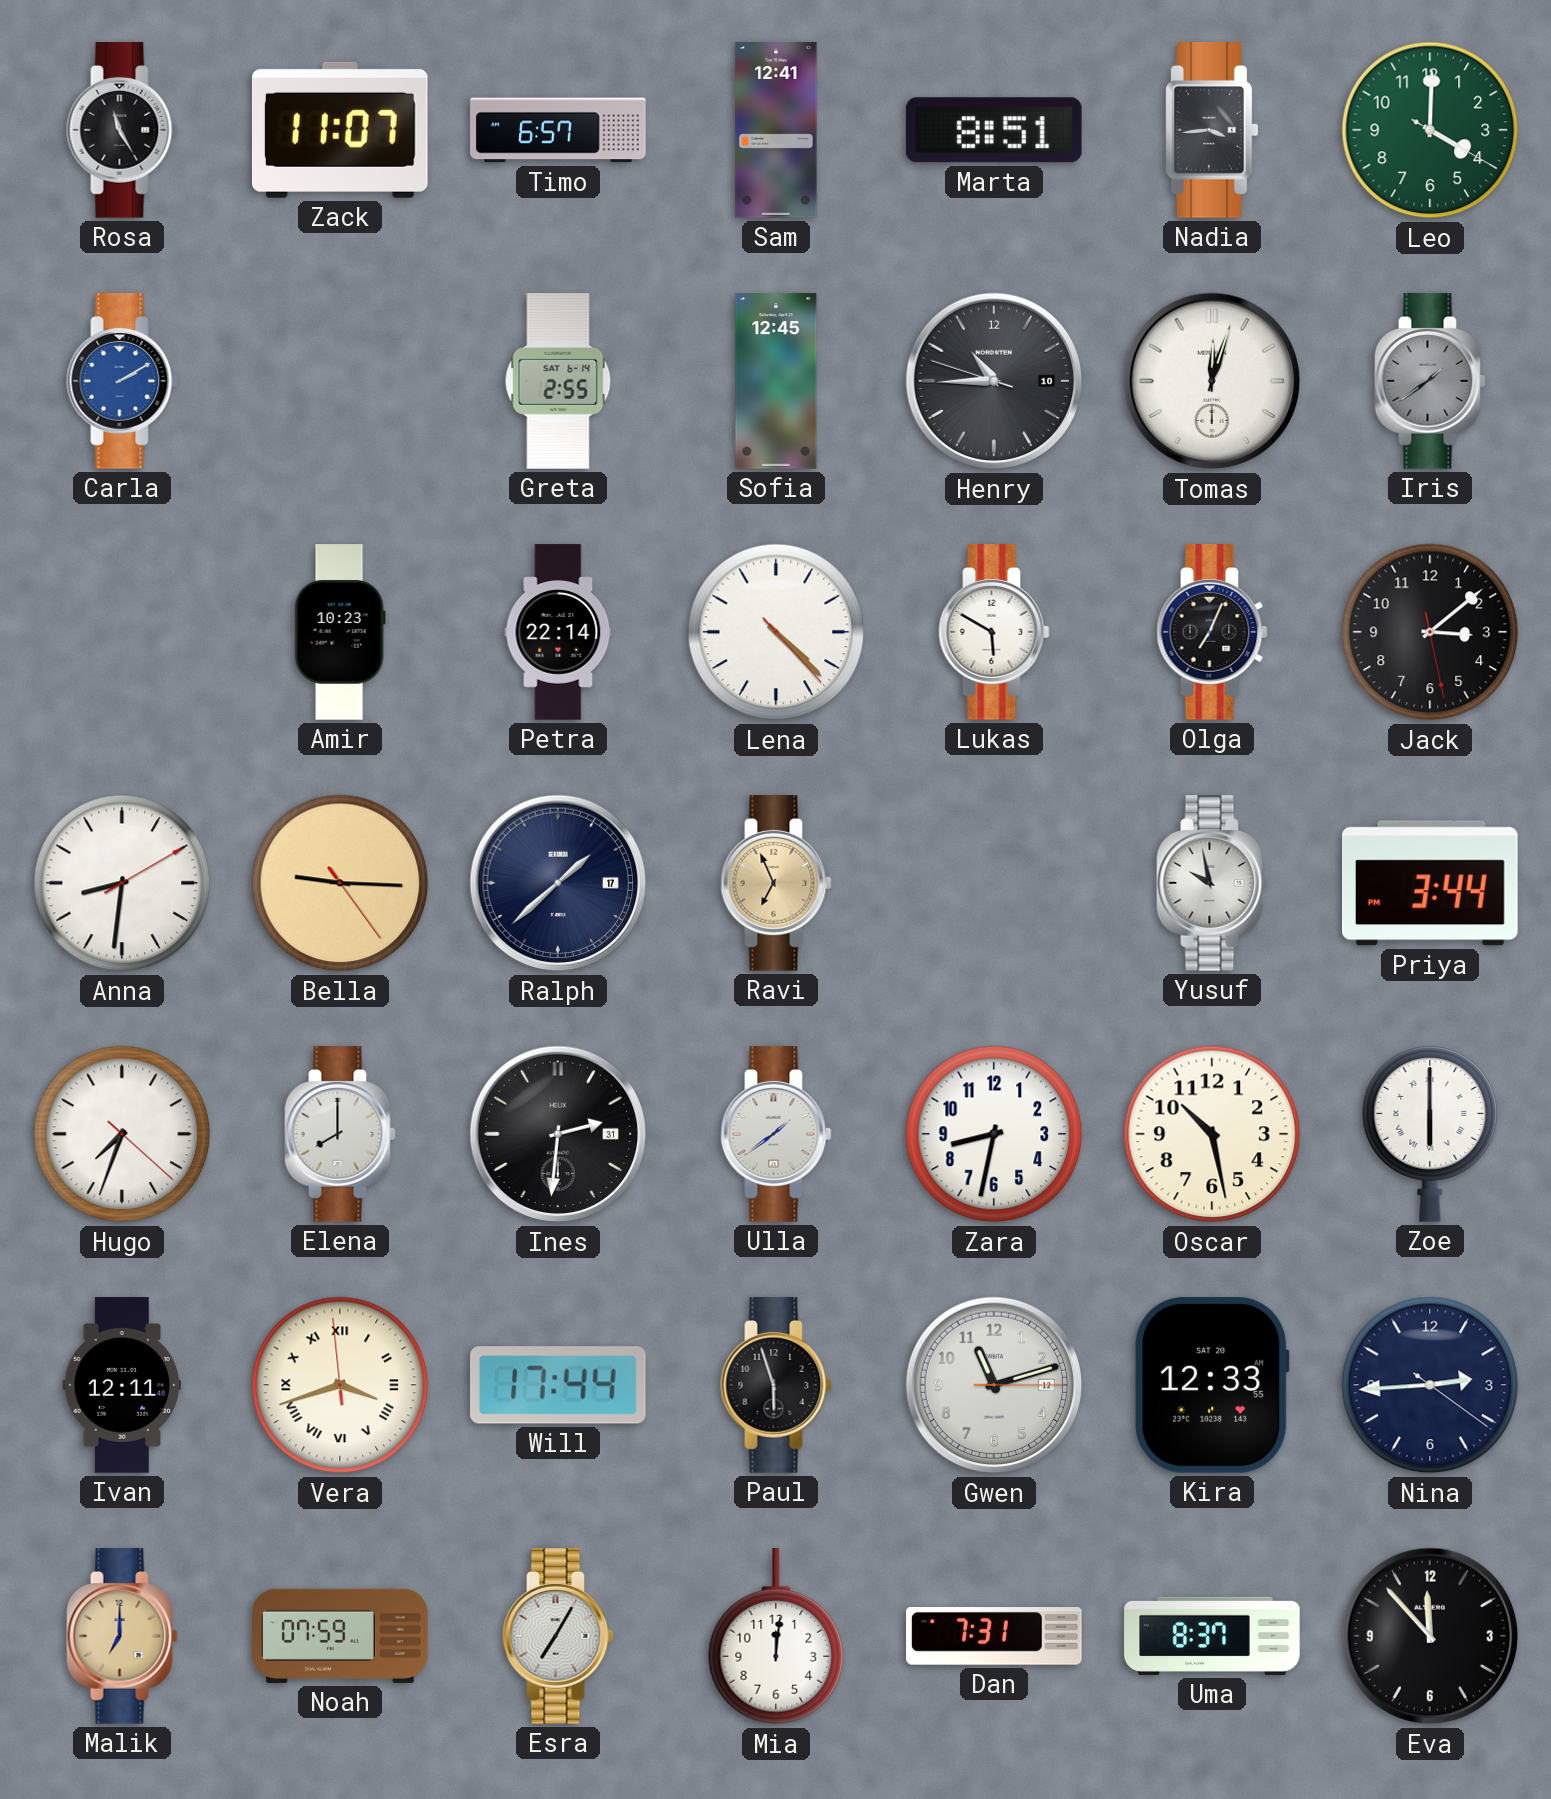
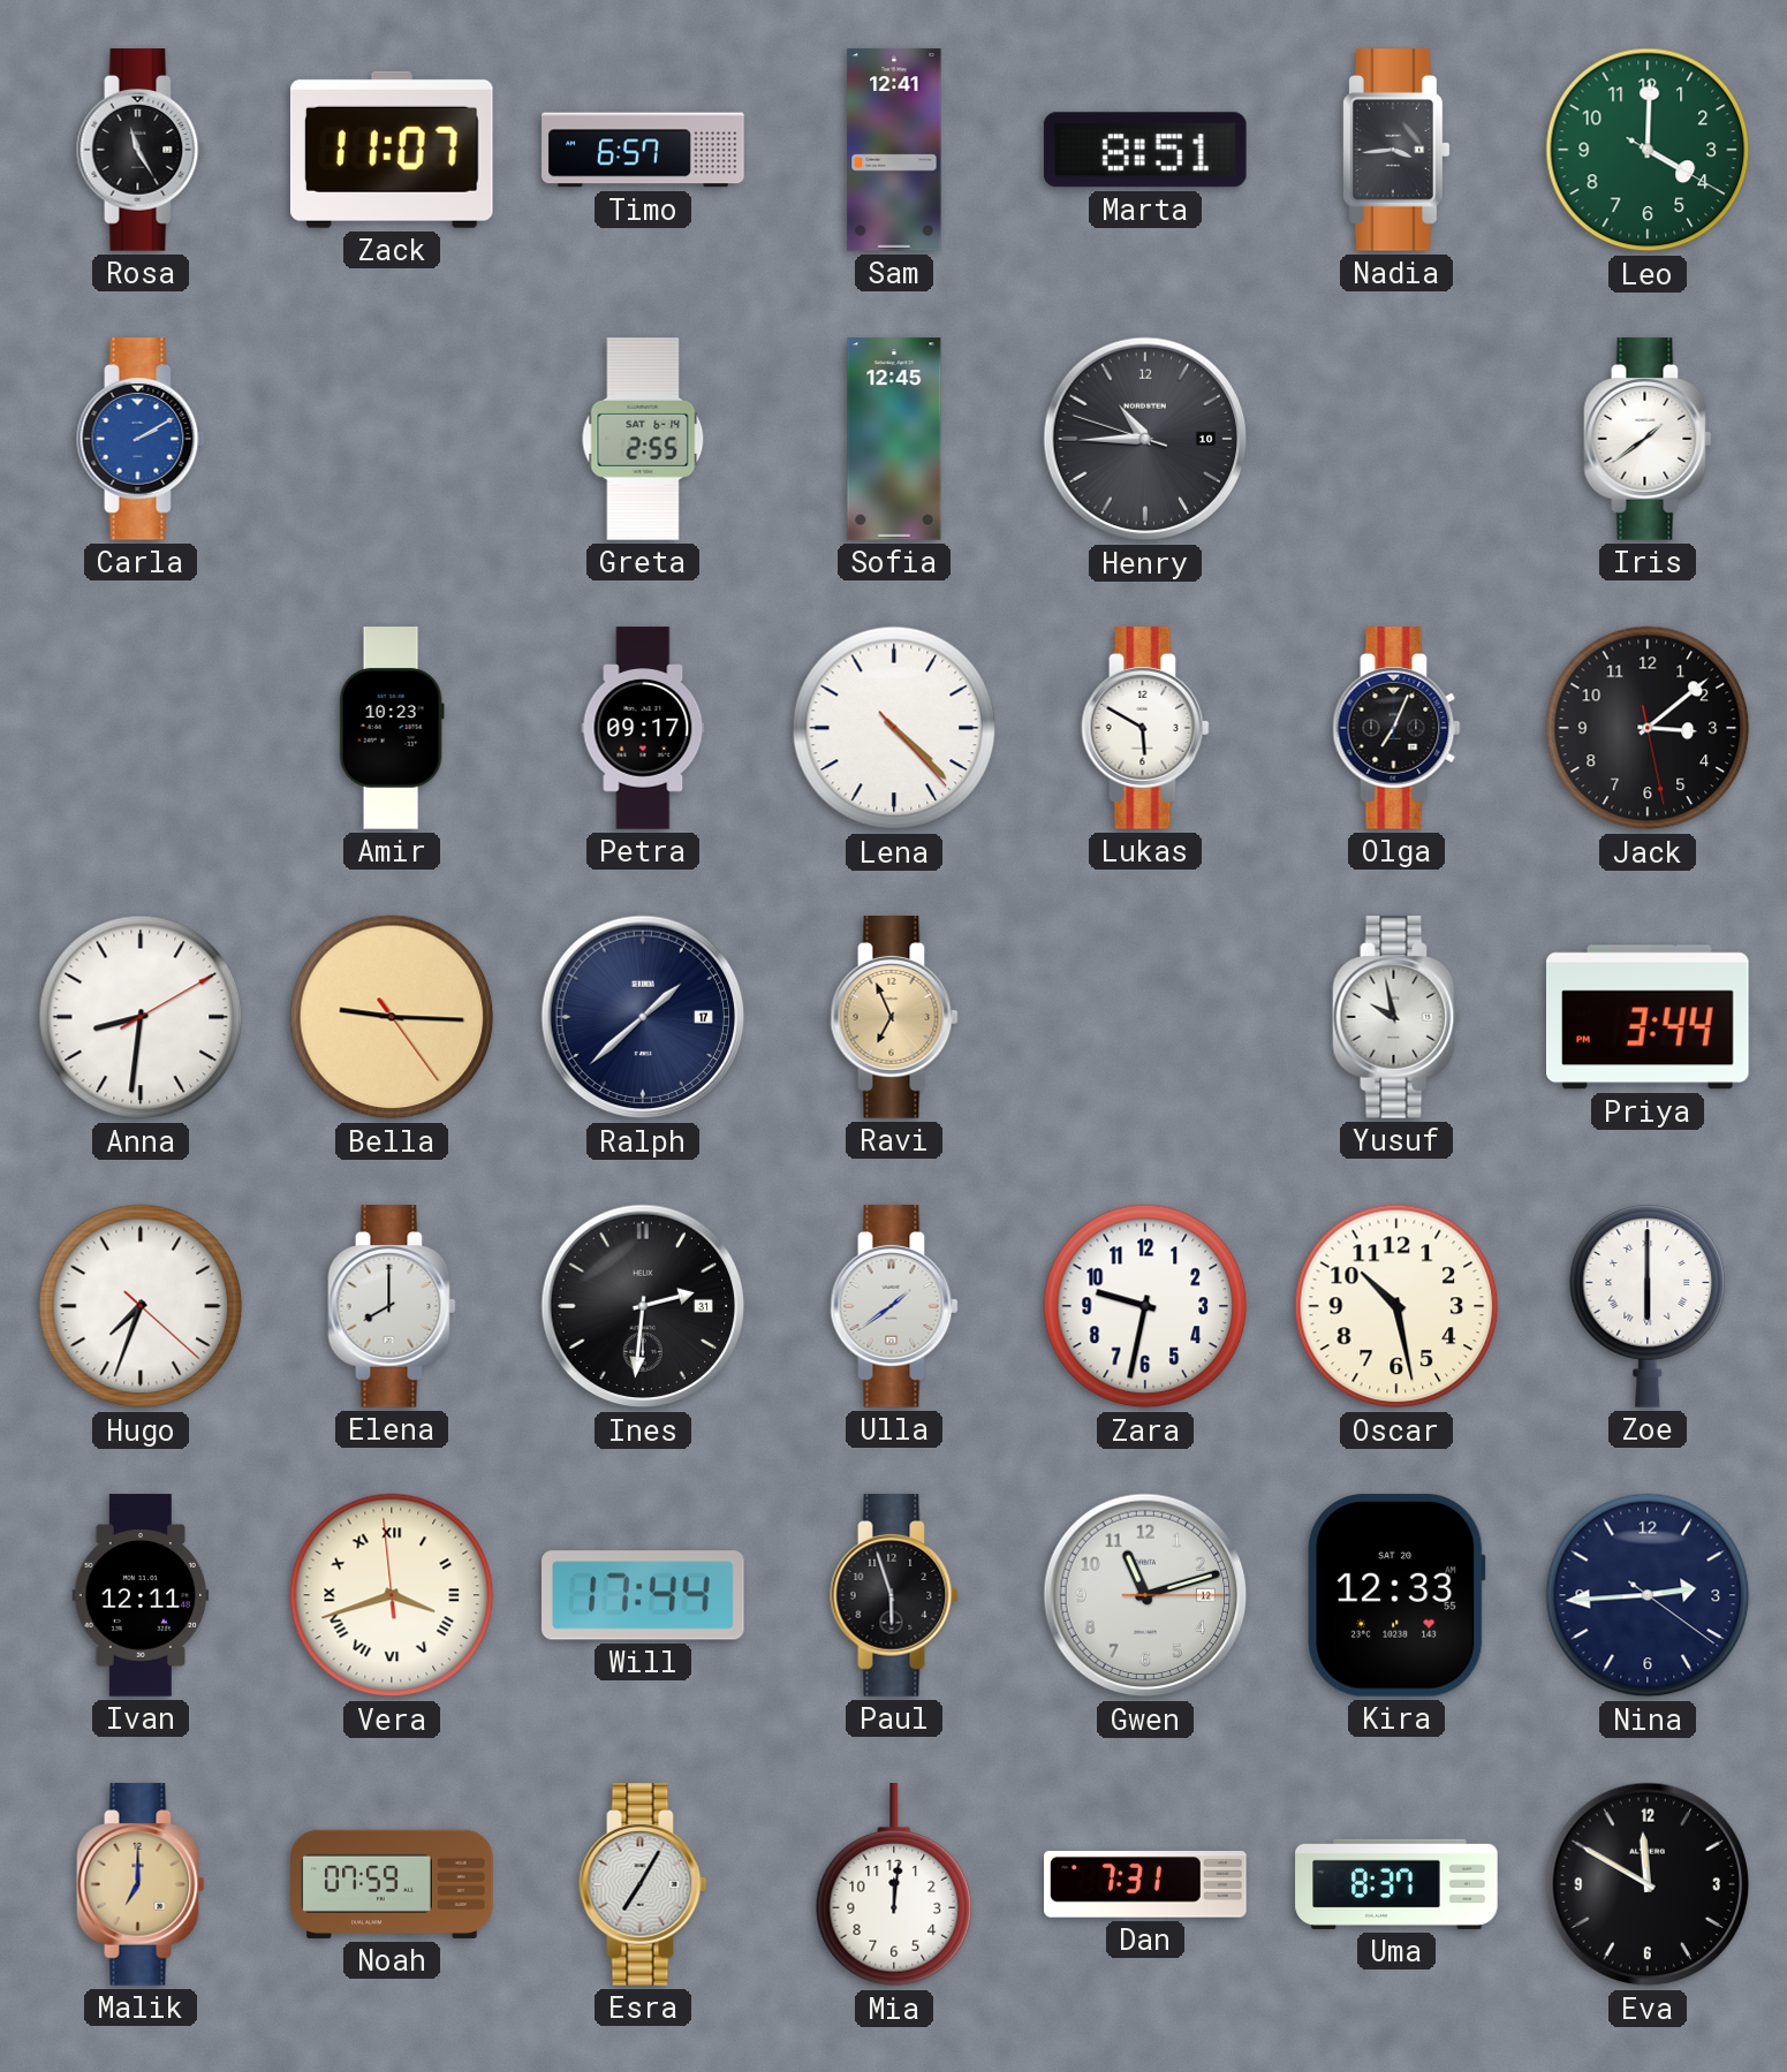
Tomas: 12:03 -> none
Iris dial: grey -> white
Petra: 22:14 -> 09:17
Zara: 8:32 -> 9:32
Eva: 11:53 -> 11:50
